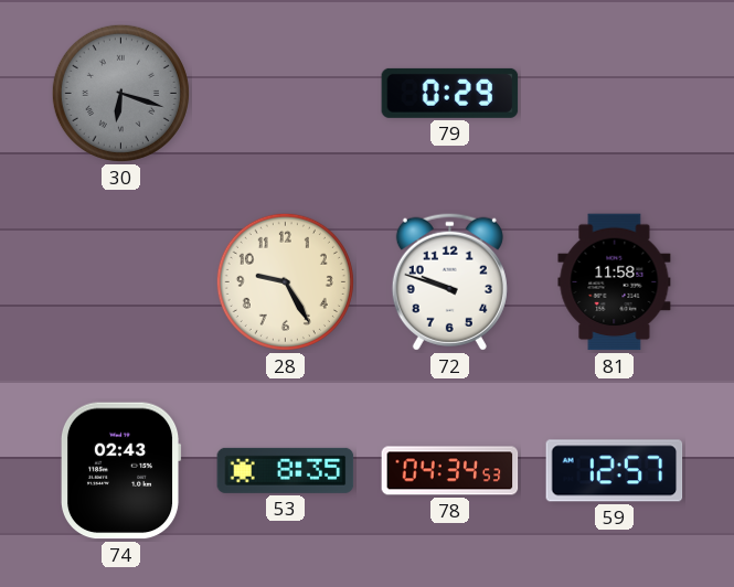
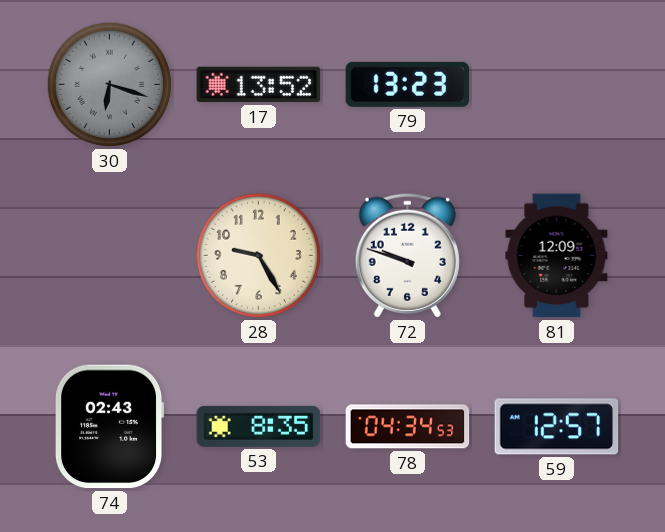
17: none -> 13:52
79: 0:29 -> 13:23
81: 11:58 -> 12:09
